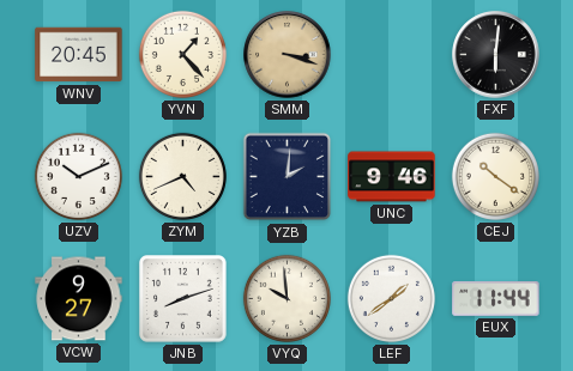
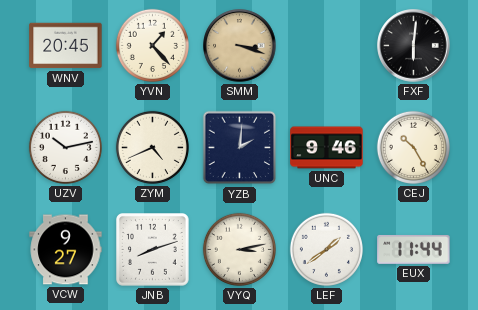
UZV: 10:11 -> 10:13
CEJ: 10:21 -> 10:25
VYQ: 9:59 -> 3:13
